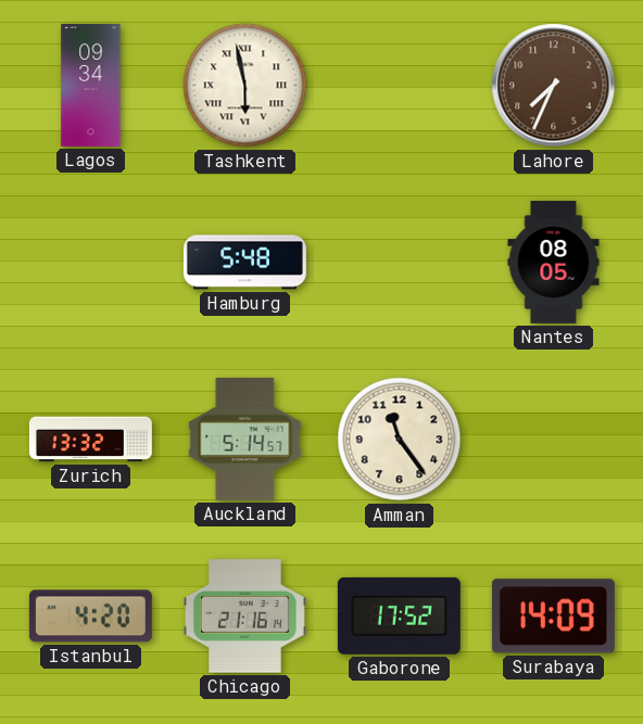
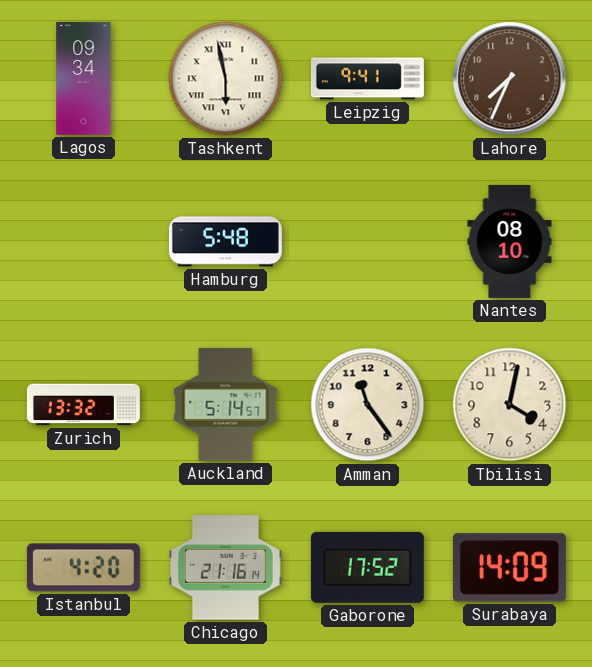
Leipzig: none -> 9:41
Nantes: 08:05 -> 08:10
Tbilisi: none -> 4:02
